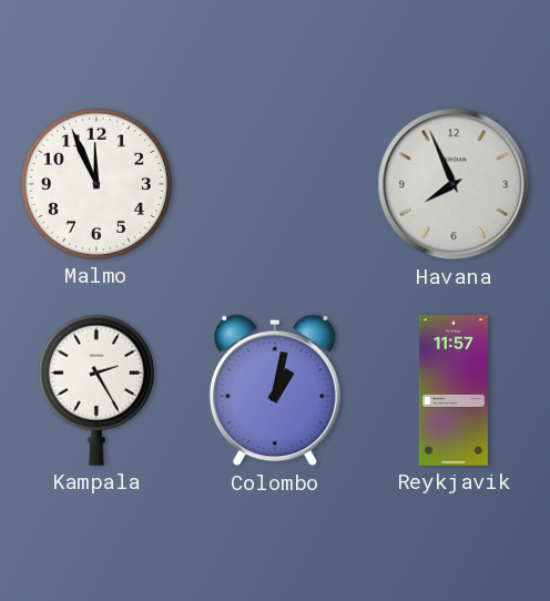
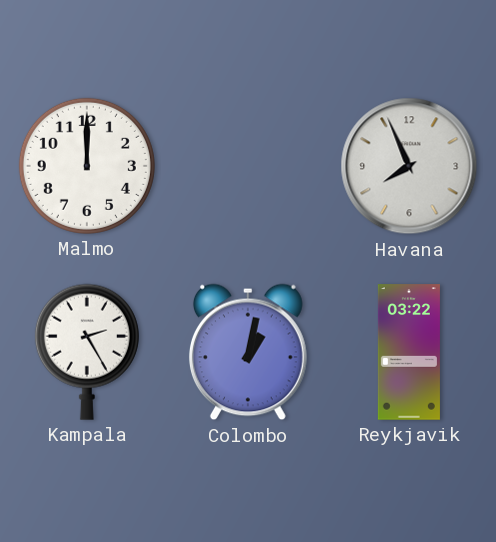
Malmo: 11:56 -> 12:00
Reykjavik: 11:57 -> 03:22
